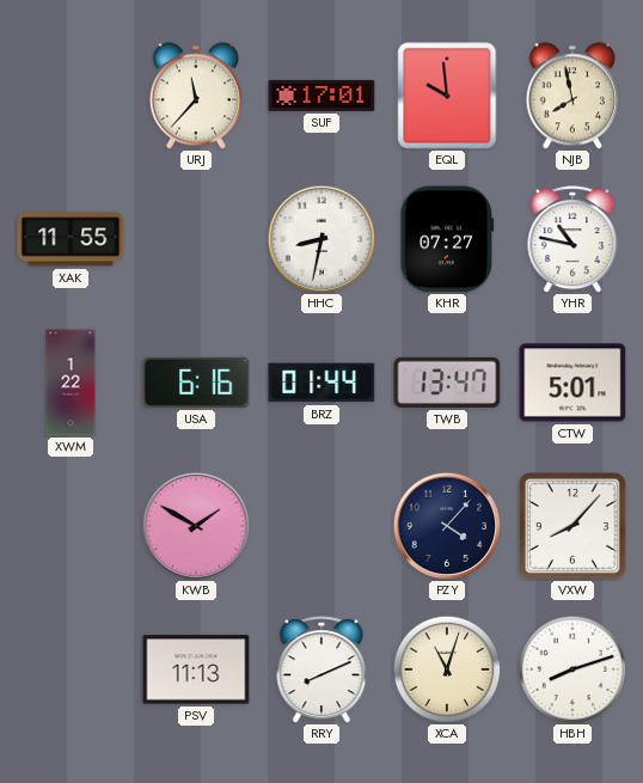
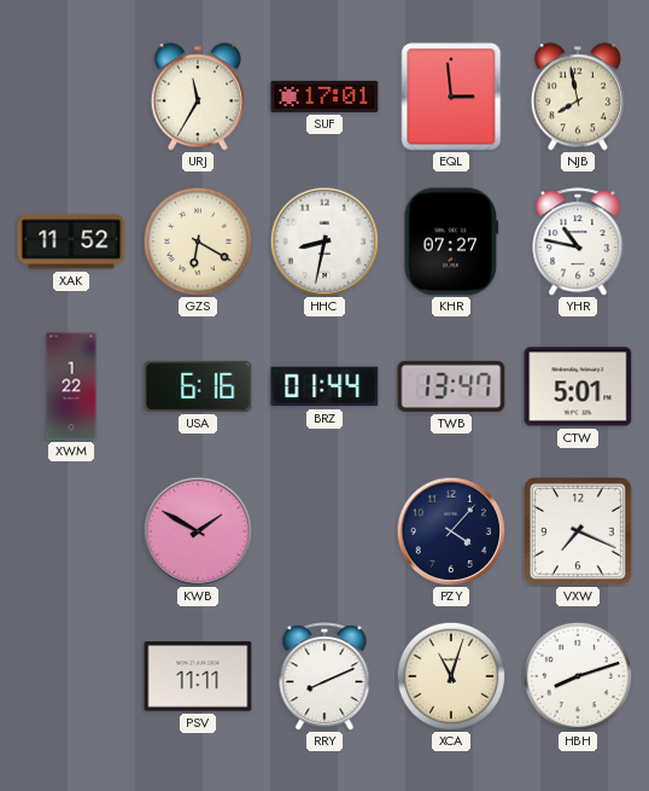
URJ: 11:37 -> 11:35
EQL: 9:59 -> 2:59
XAK: 11:55 -> 11:52
GZS: none -> 6:20
VXW: 8:07 -> 7:19
PSV: 11:13 -> 11:11
